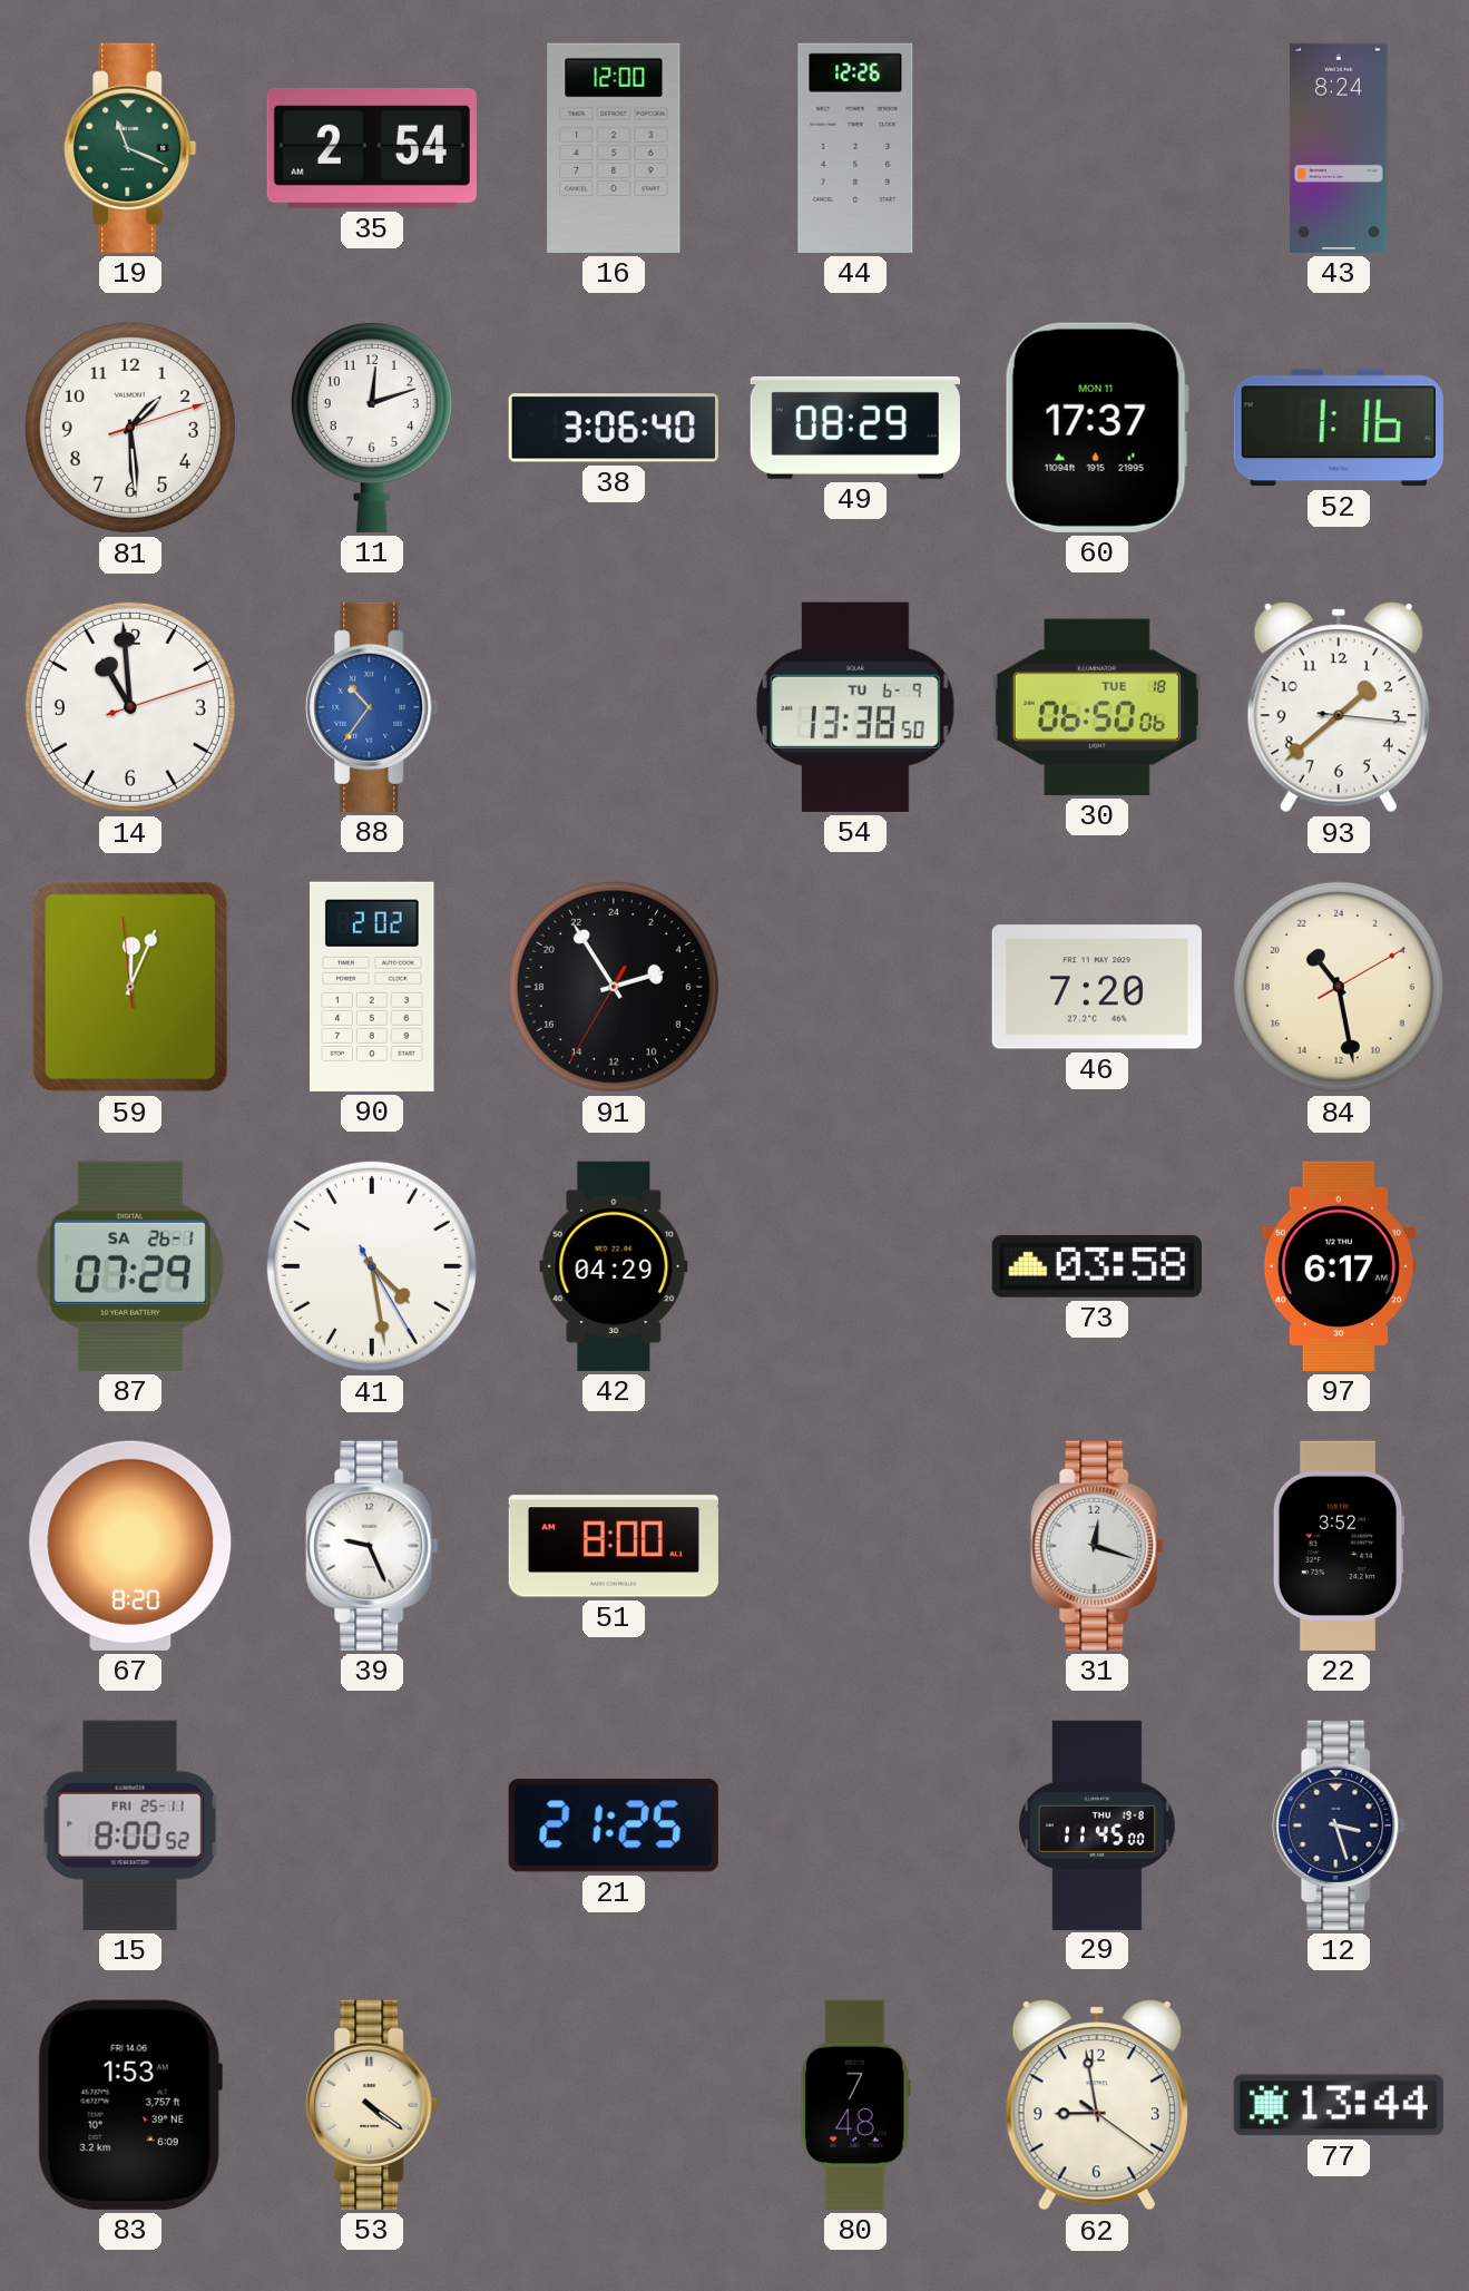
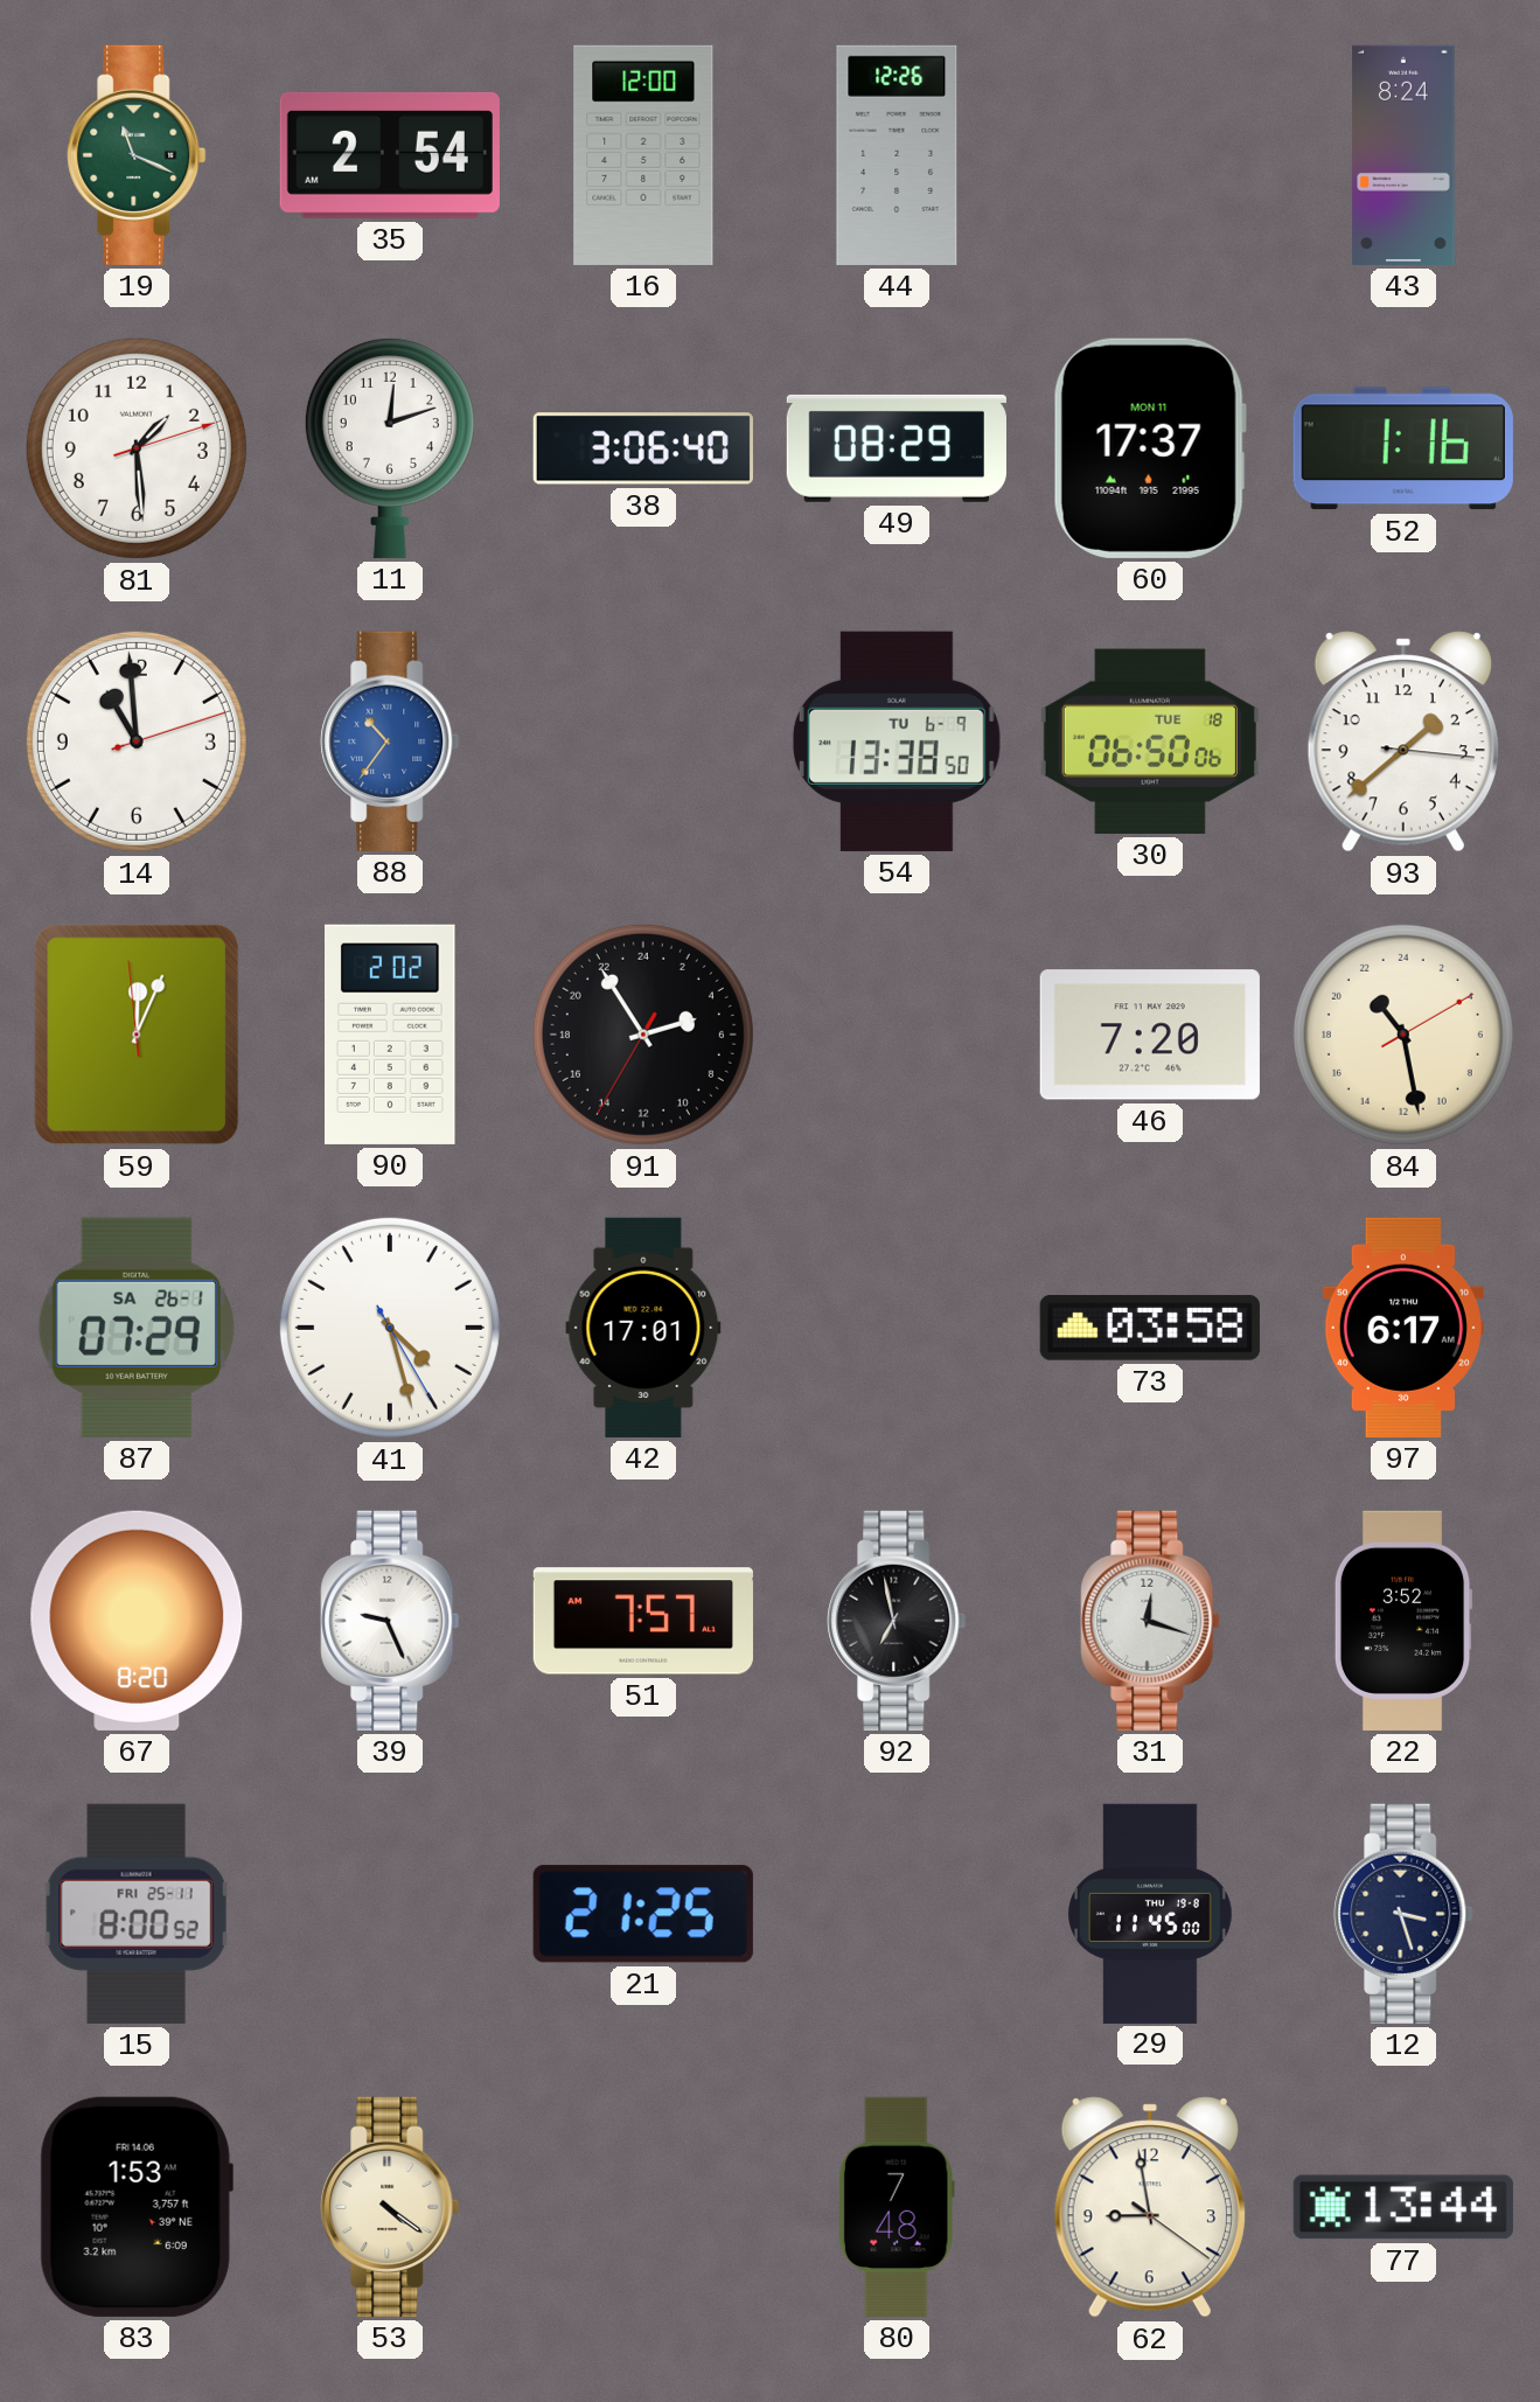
41: 4:28 -> 4:27
42: 04:29 -> 17:01
51: 8:00 -> 7:57
92: none -> 6:58
